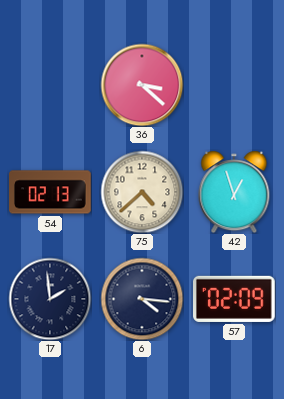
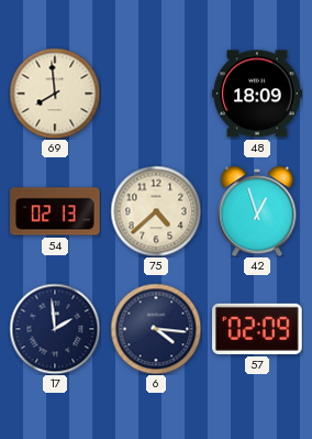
69: none -> 7:59
36: 3:22 -> none
48: none -> 18:09
